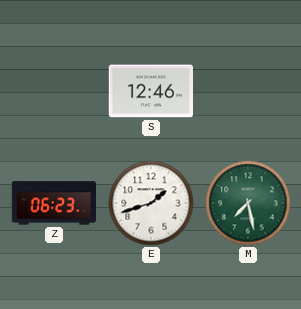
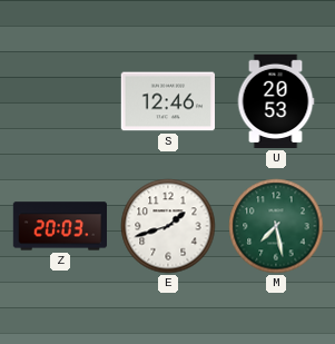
U: none -> 20:53
Z: 06:23 -> 20:03
